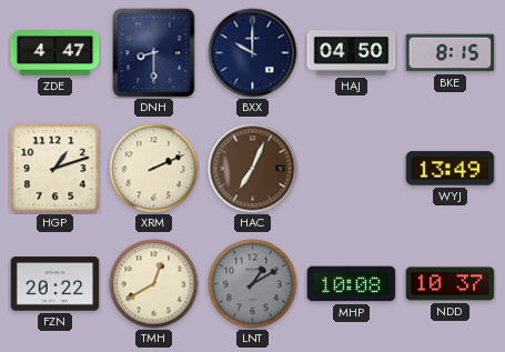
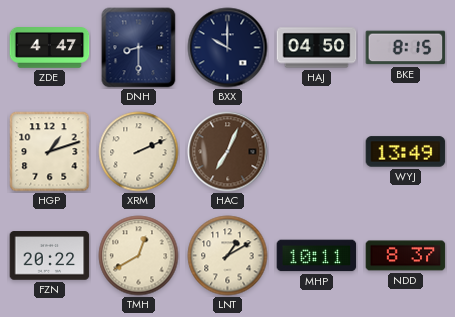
LNT dial: grey -> cream
MHP: 10:08 -> 10:11
NDD: 10:37 -> 8:37
